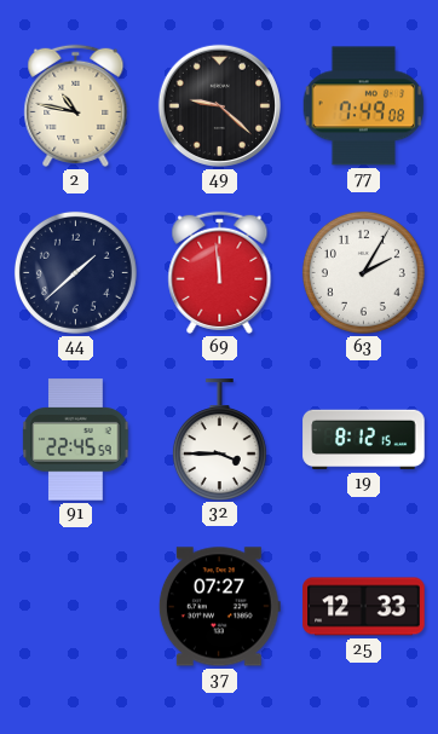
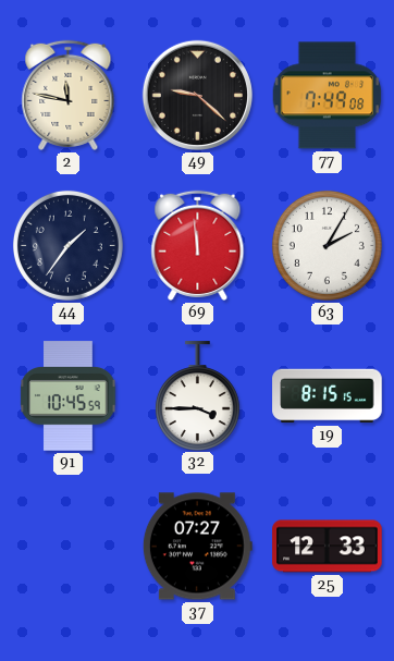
2: 10:47 -> 11:47
44: 1:38 -> 1:36
91: 22:45 -> 10:45
19: 8:12 -> 8:15
